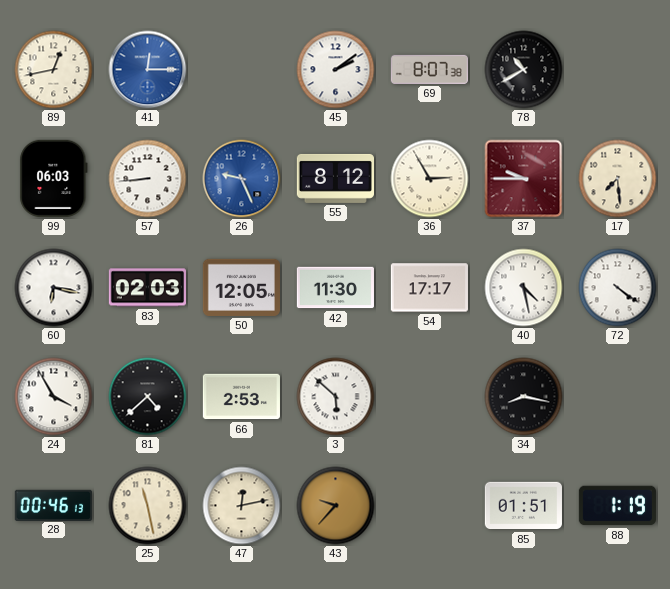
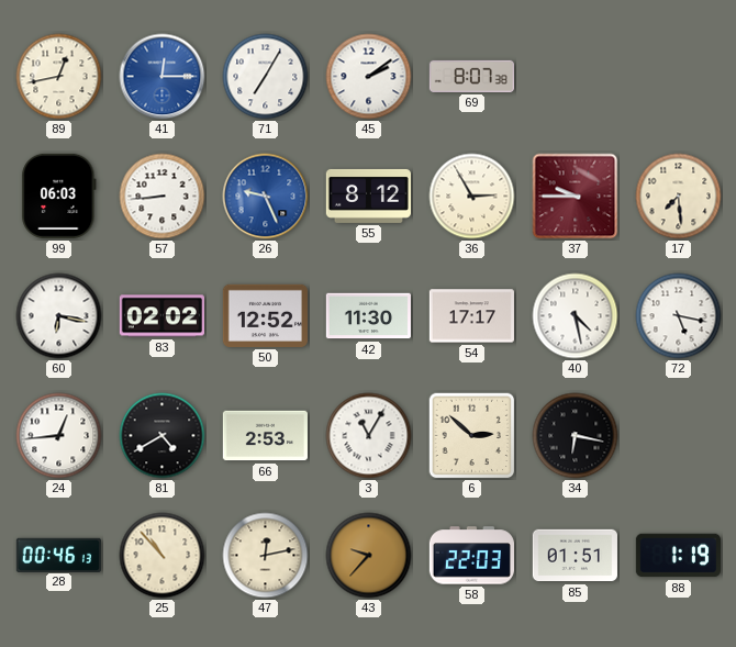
71: none -> 7:05
78: 10:40 -> none
83: 02:03 -> 02:02
50: 12:05 -> 12:52
72: 4:21 -> 5:17
24: 3:55 -> 12:44
81: 4:38 -> 4:40
3: 5:52 -> 11:05
6: none -> 2:52
34: 8:17 -> 6:17
25: 11:28 -> 10:53
58: none -> 22:03
